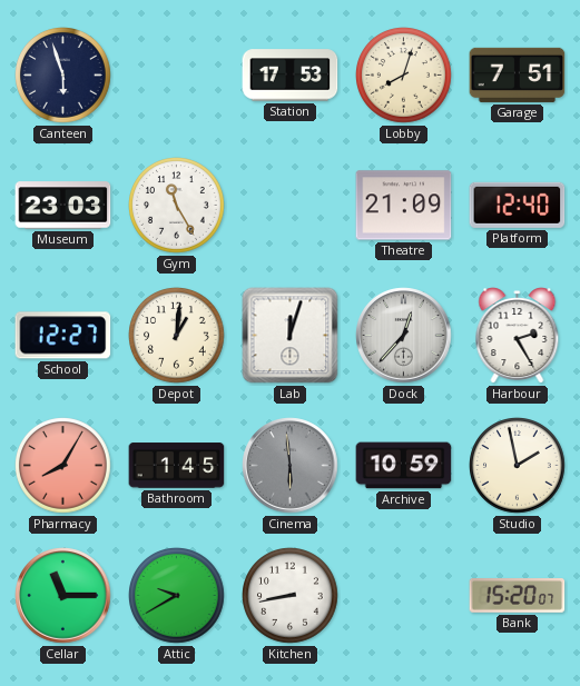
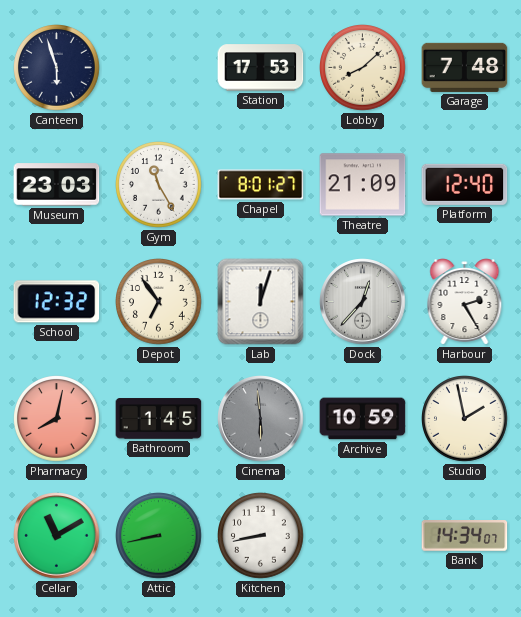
Lobby: 8:03 -> 8:08
Garage: 7:51 -> 7:48
Chapel: none -> 8:01
School: 12:27 -> 12:32
Depot: 1:01 -> 6:54
Pharmacy: 8:05 -> 8:02
Cellar: 11:15 -> 11:10
Attic: 9:40 -> 8:43
Bank: 15:20 -> 14:34
